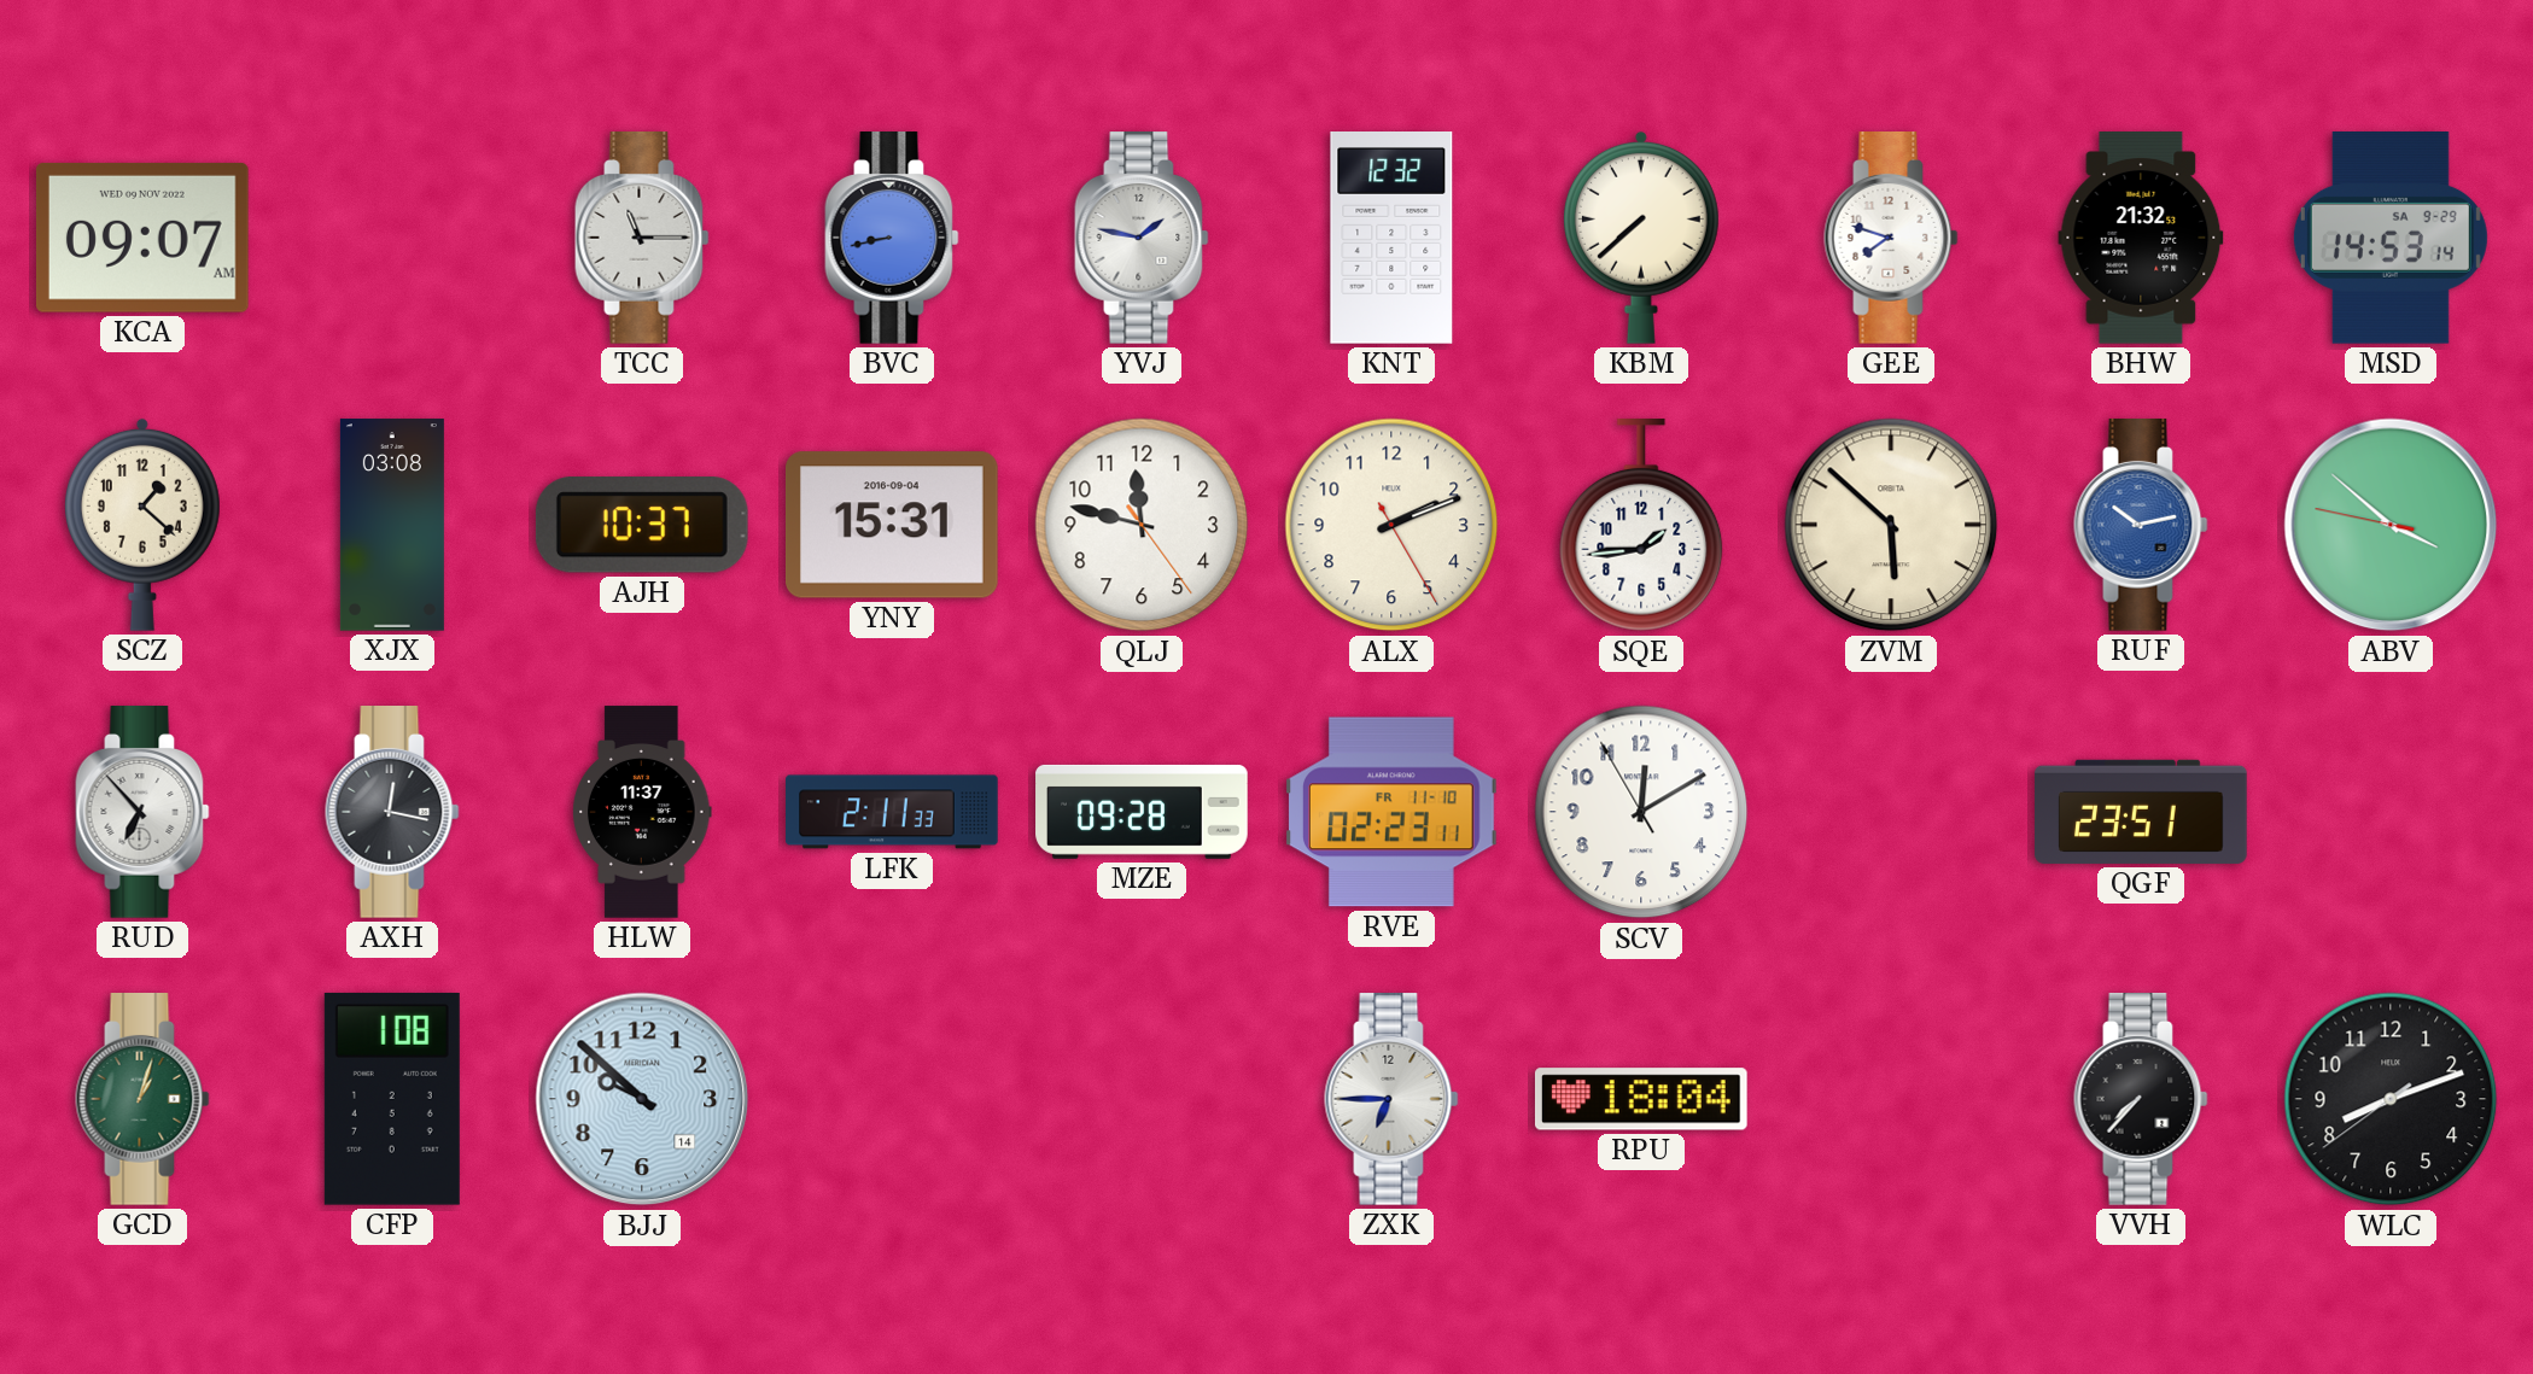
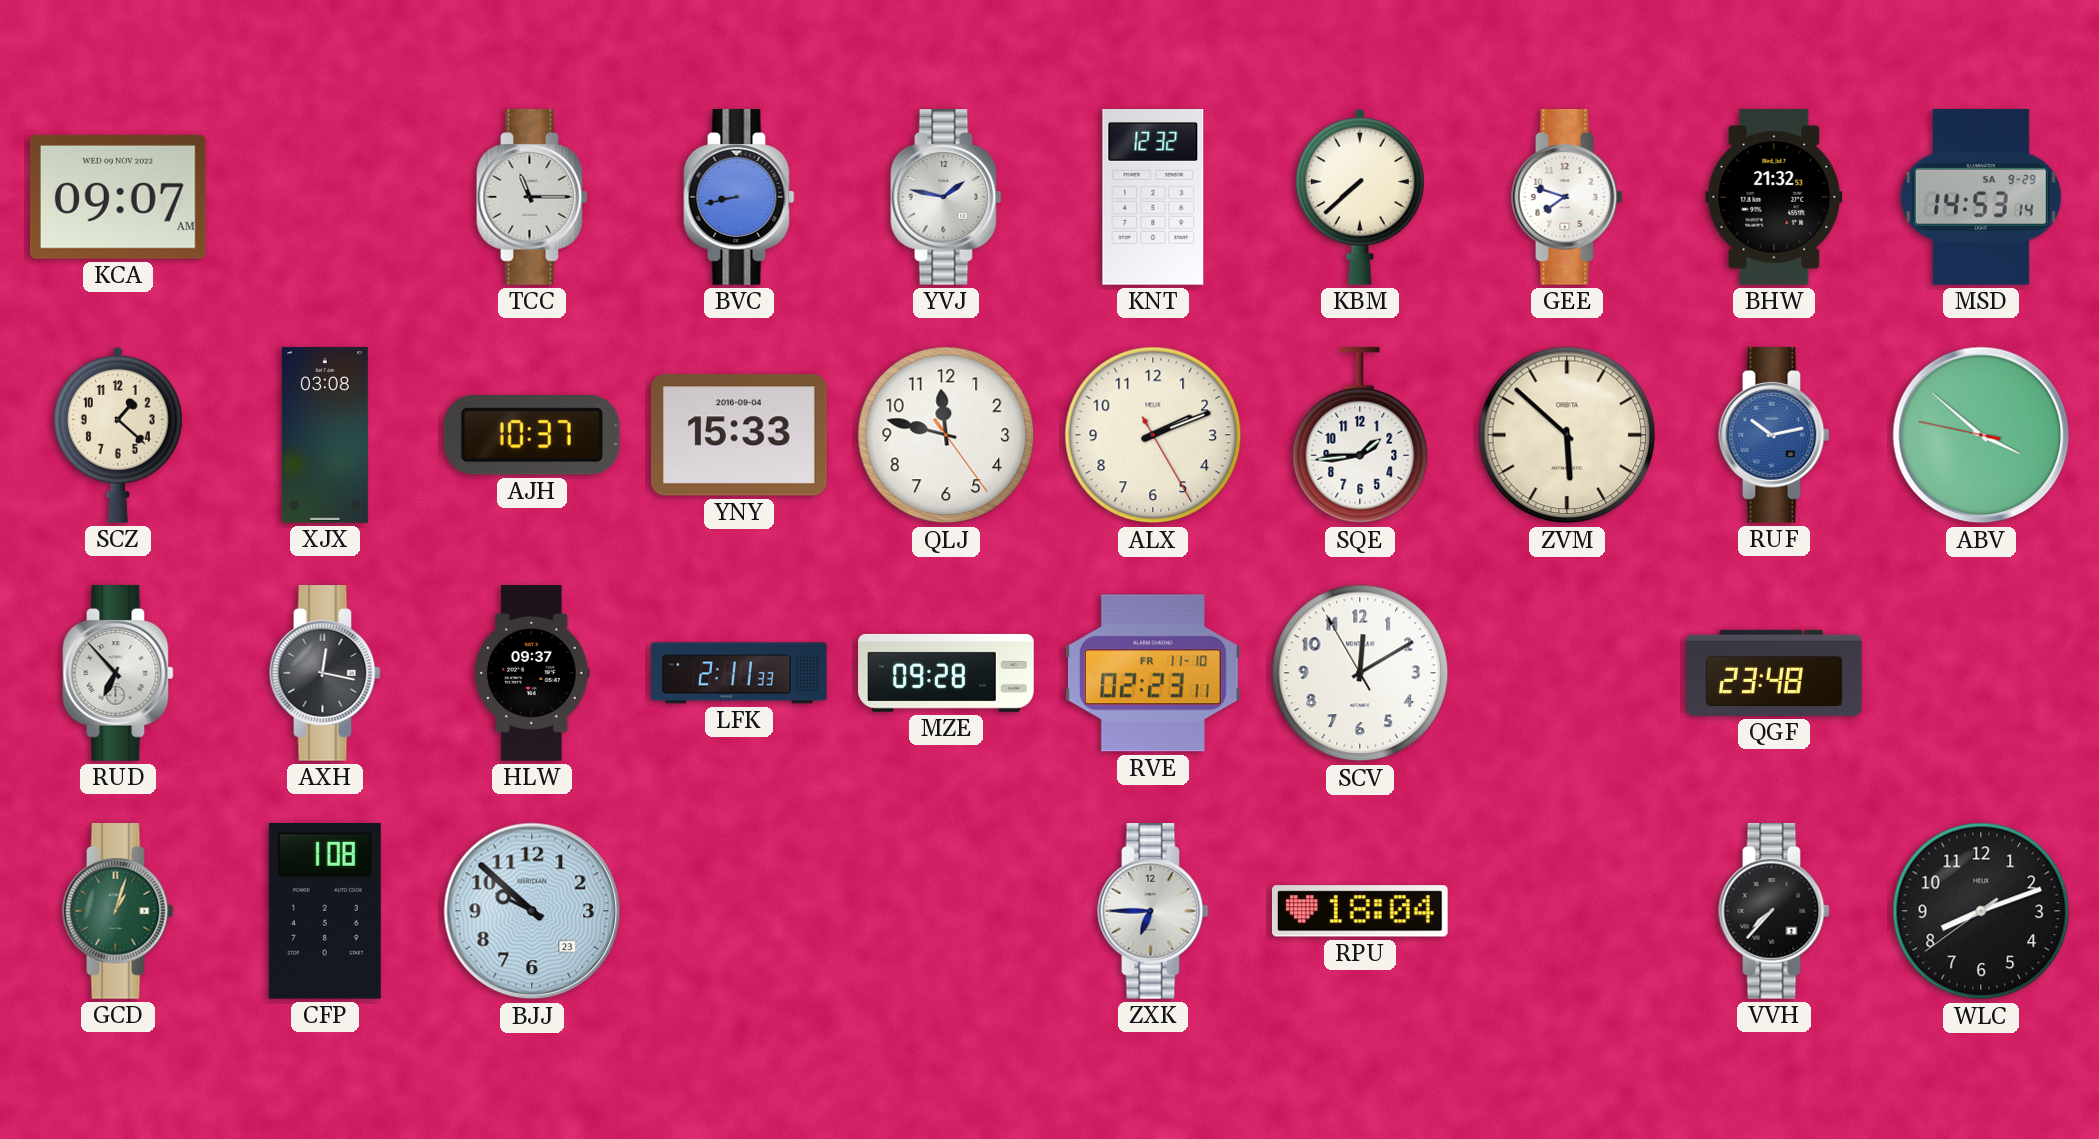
YNY: 15:31 -> 15:33
HLW: 11:37 -> 09:37
QGF: 23:51 -> 23:48
BJJ date: 14 -> 23
